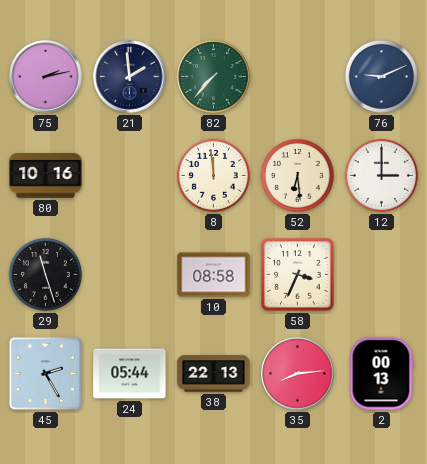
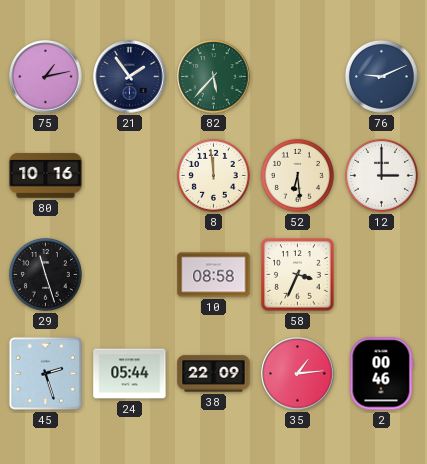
75: 2:13 -> 1:13
21: 1:59 -> 1:54
82: 7:37 -> 5:37
45: 2:25 -> 2:27
38: 22:13 -> 22:09
35: 8:14 -> 1:14
2: 00:13 -> 00:46
